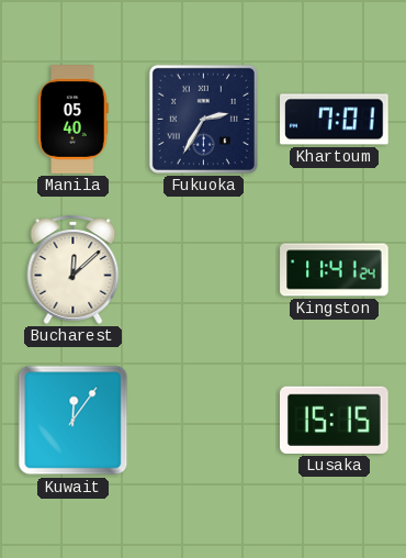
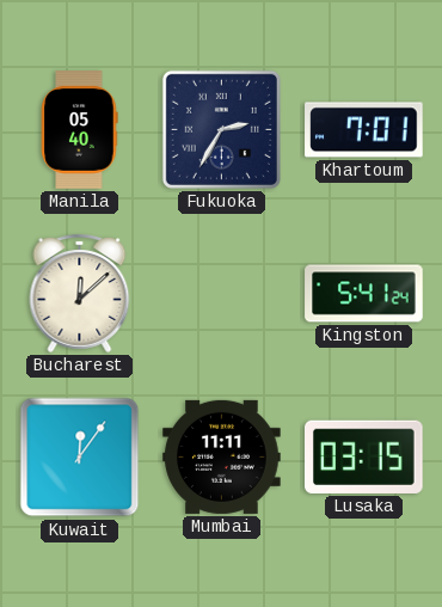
Kingston: 11:41 -> 5:41
Mumbai: none -> 11:11
Lusaka: 15:15 -> 03:15
